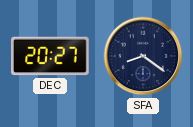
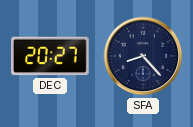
SFA: 8:21 -> 8:23
